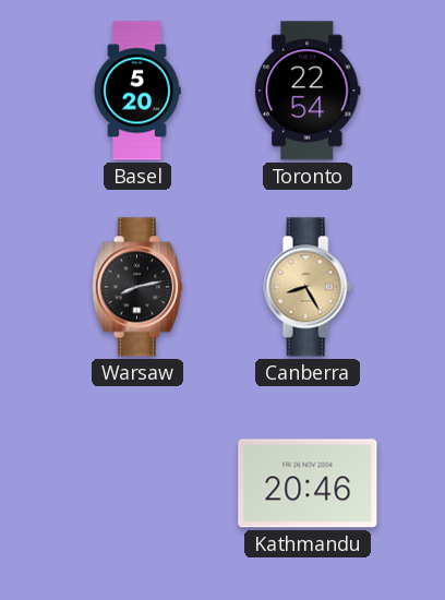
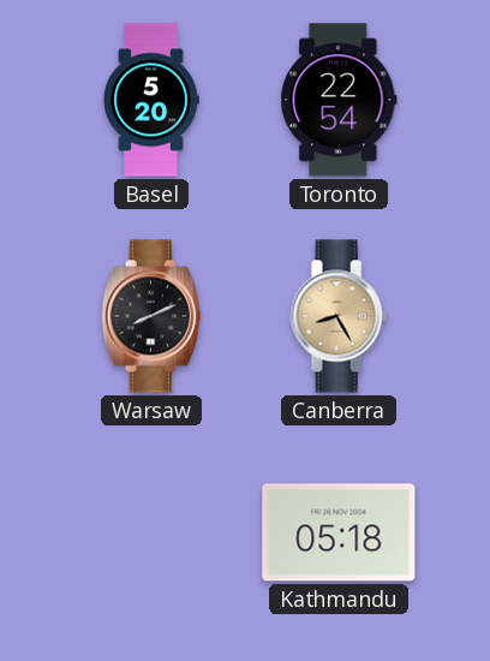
Warsaw: 8:13 -> 8:11
Kathmandu: 20:46 -> 05:18
